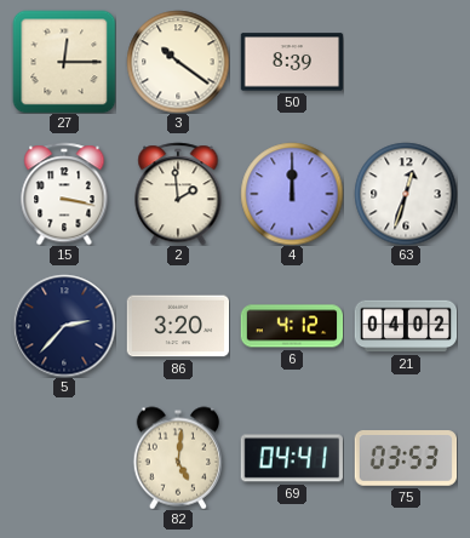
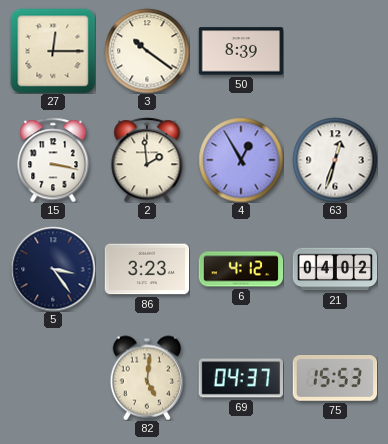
4: 12:00 -> 12:55
5: 2:37 -> 3:24
86: 3:20 -> 3:23
69: 04:41 -> 04:37
75: 03:53 -> 15:53
